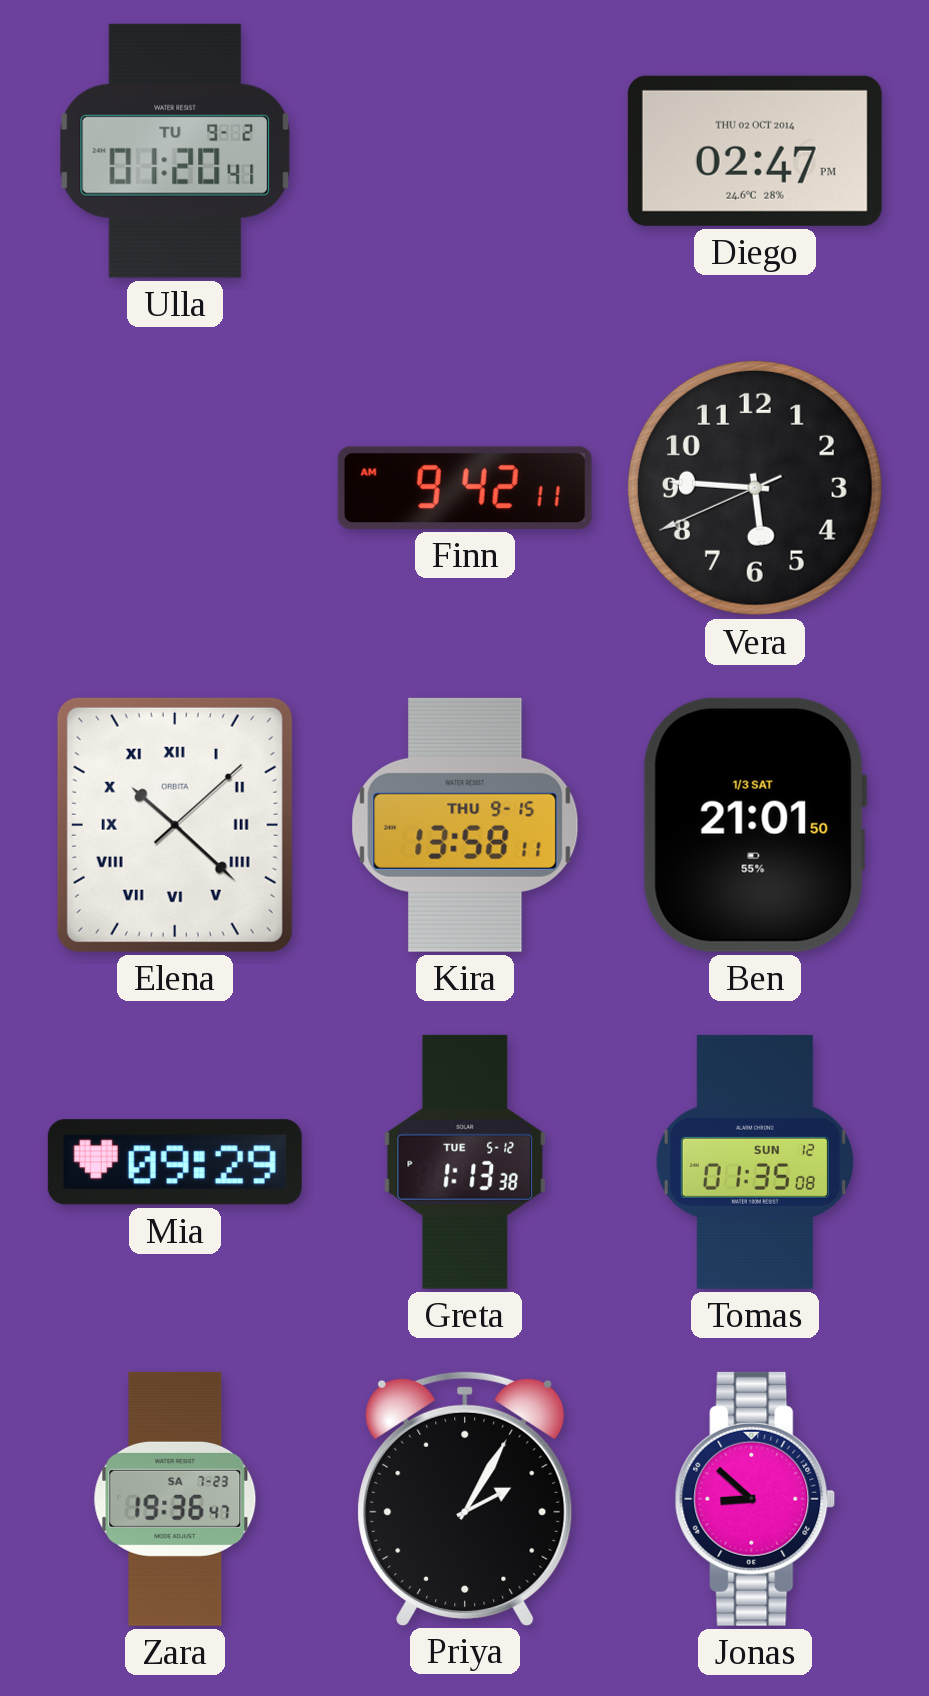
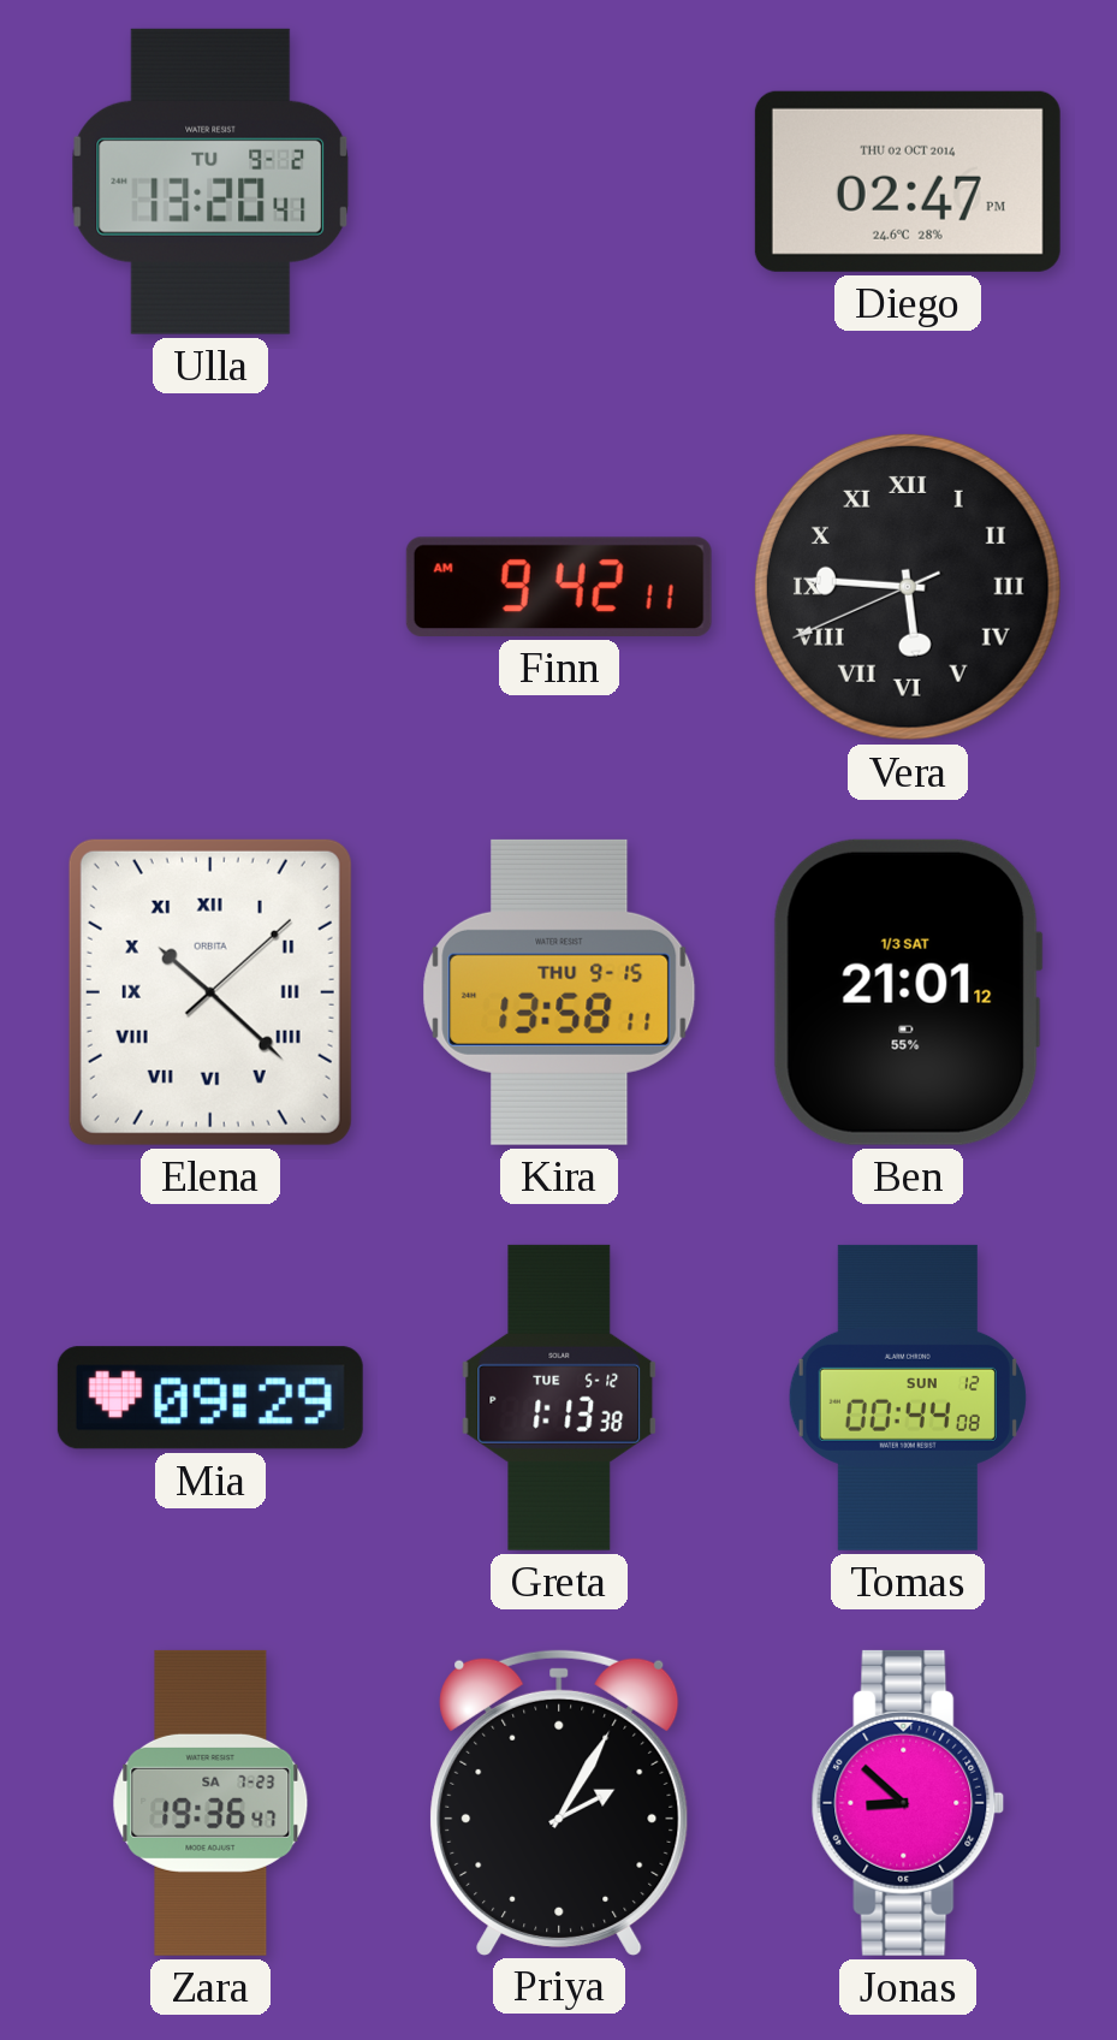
Ulla: 01:20 -> 13:20
Vera numerals: Arabic -> Roman
Ben: 21:01:50 -> 21:01:12
Tomas: 01:35 -> 00:44
